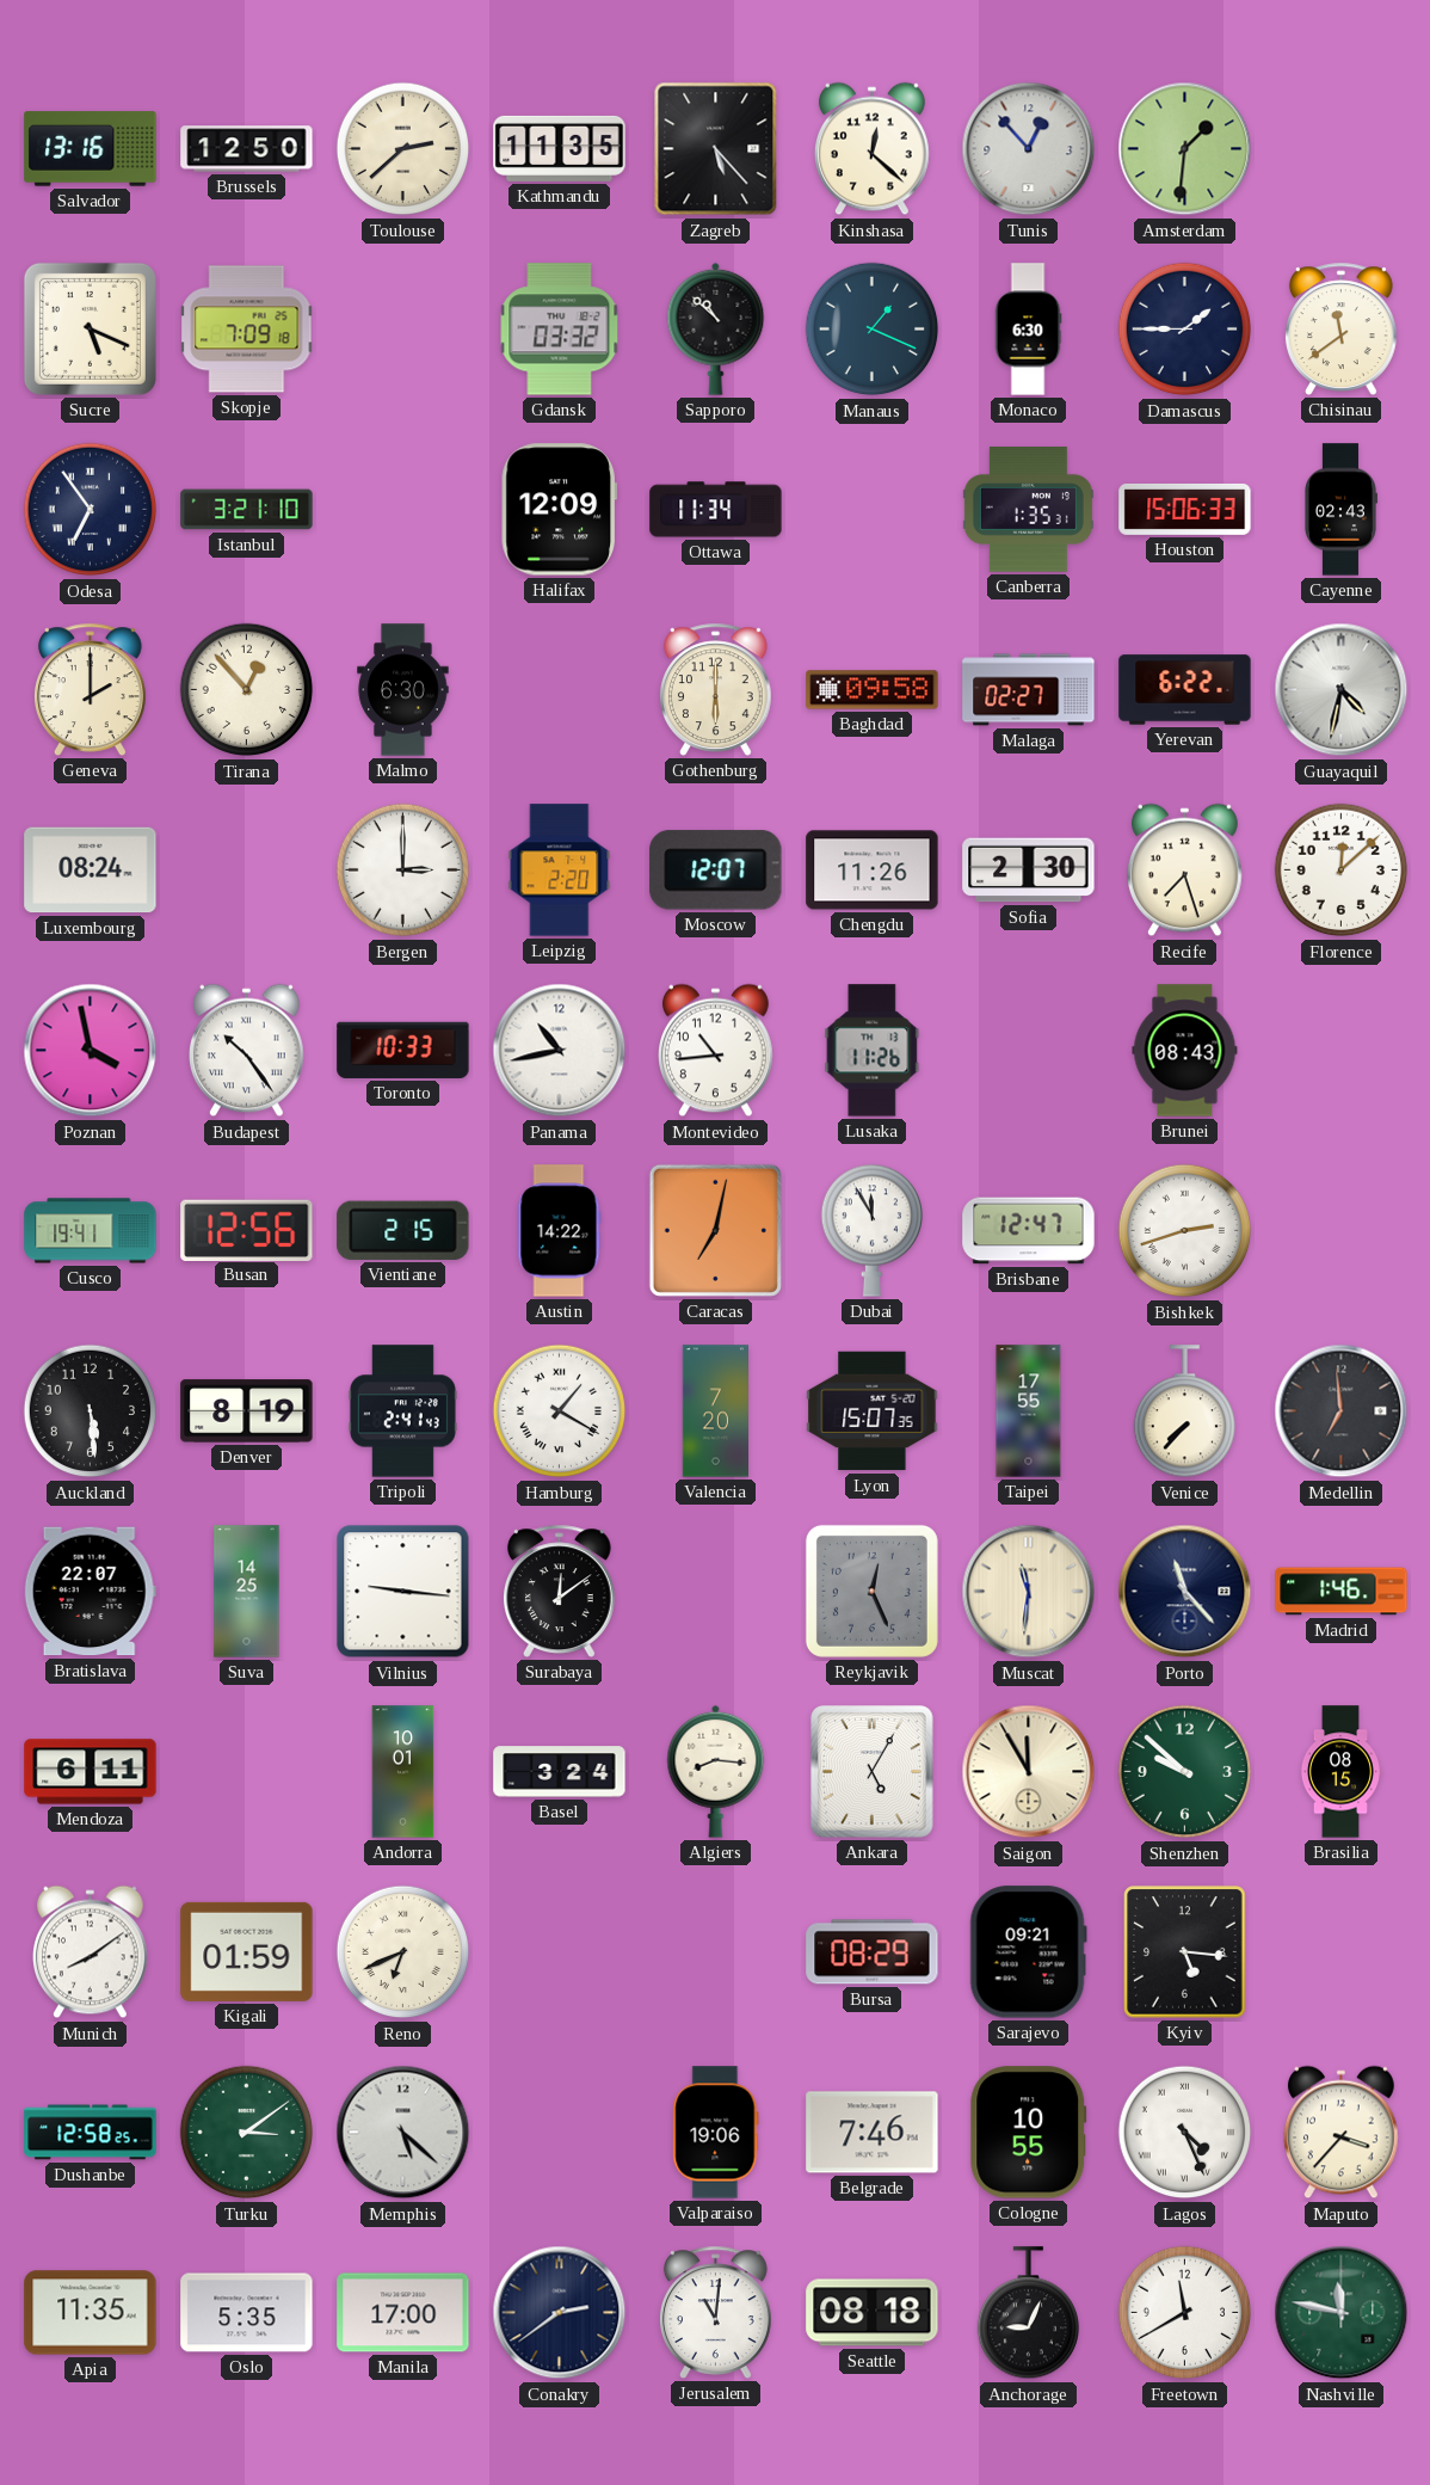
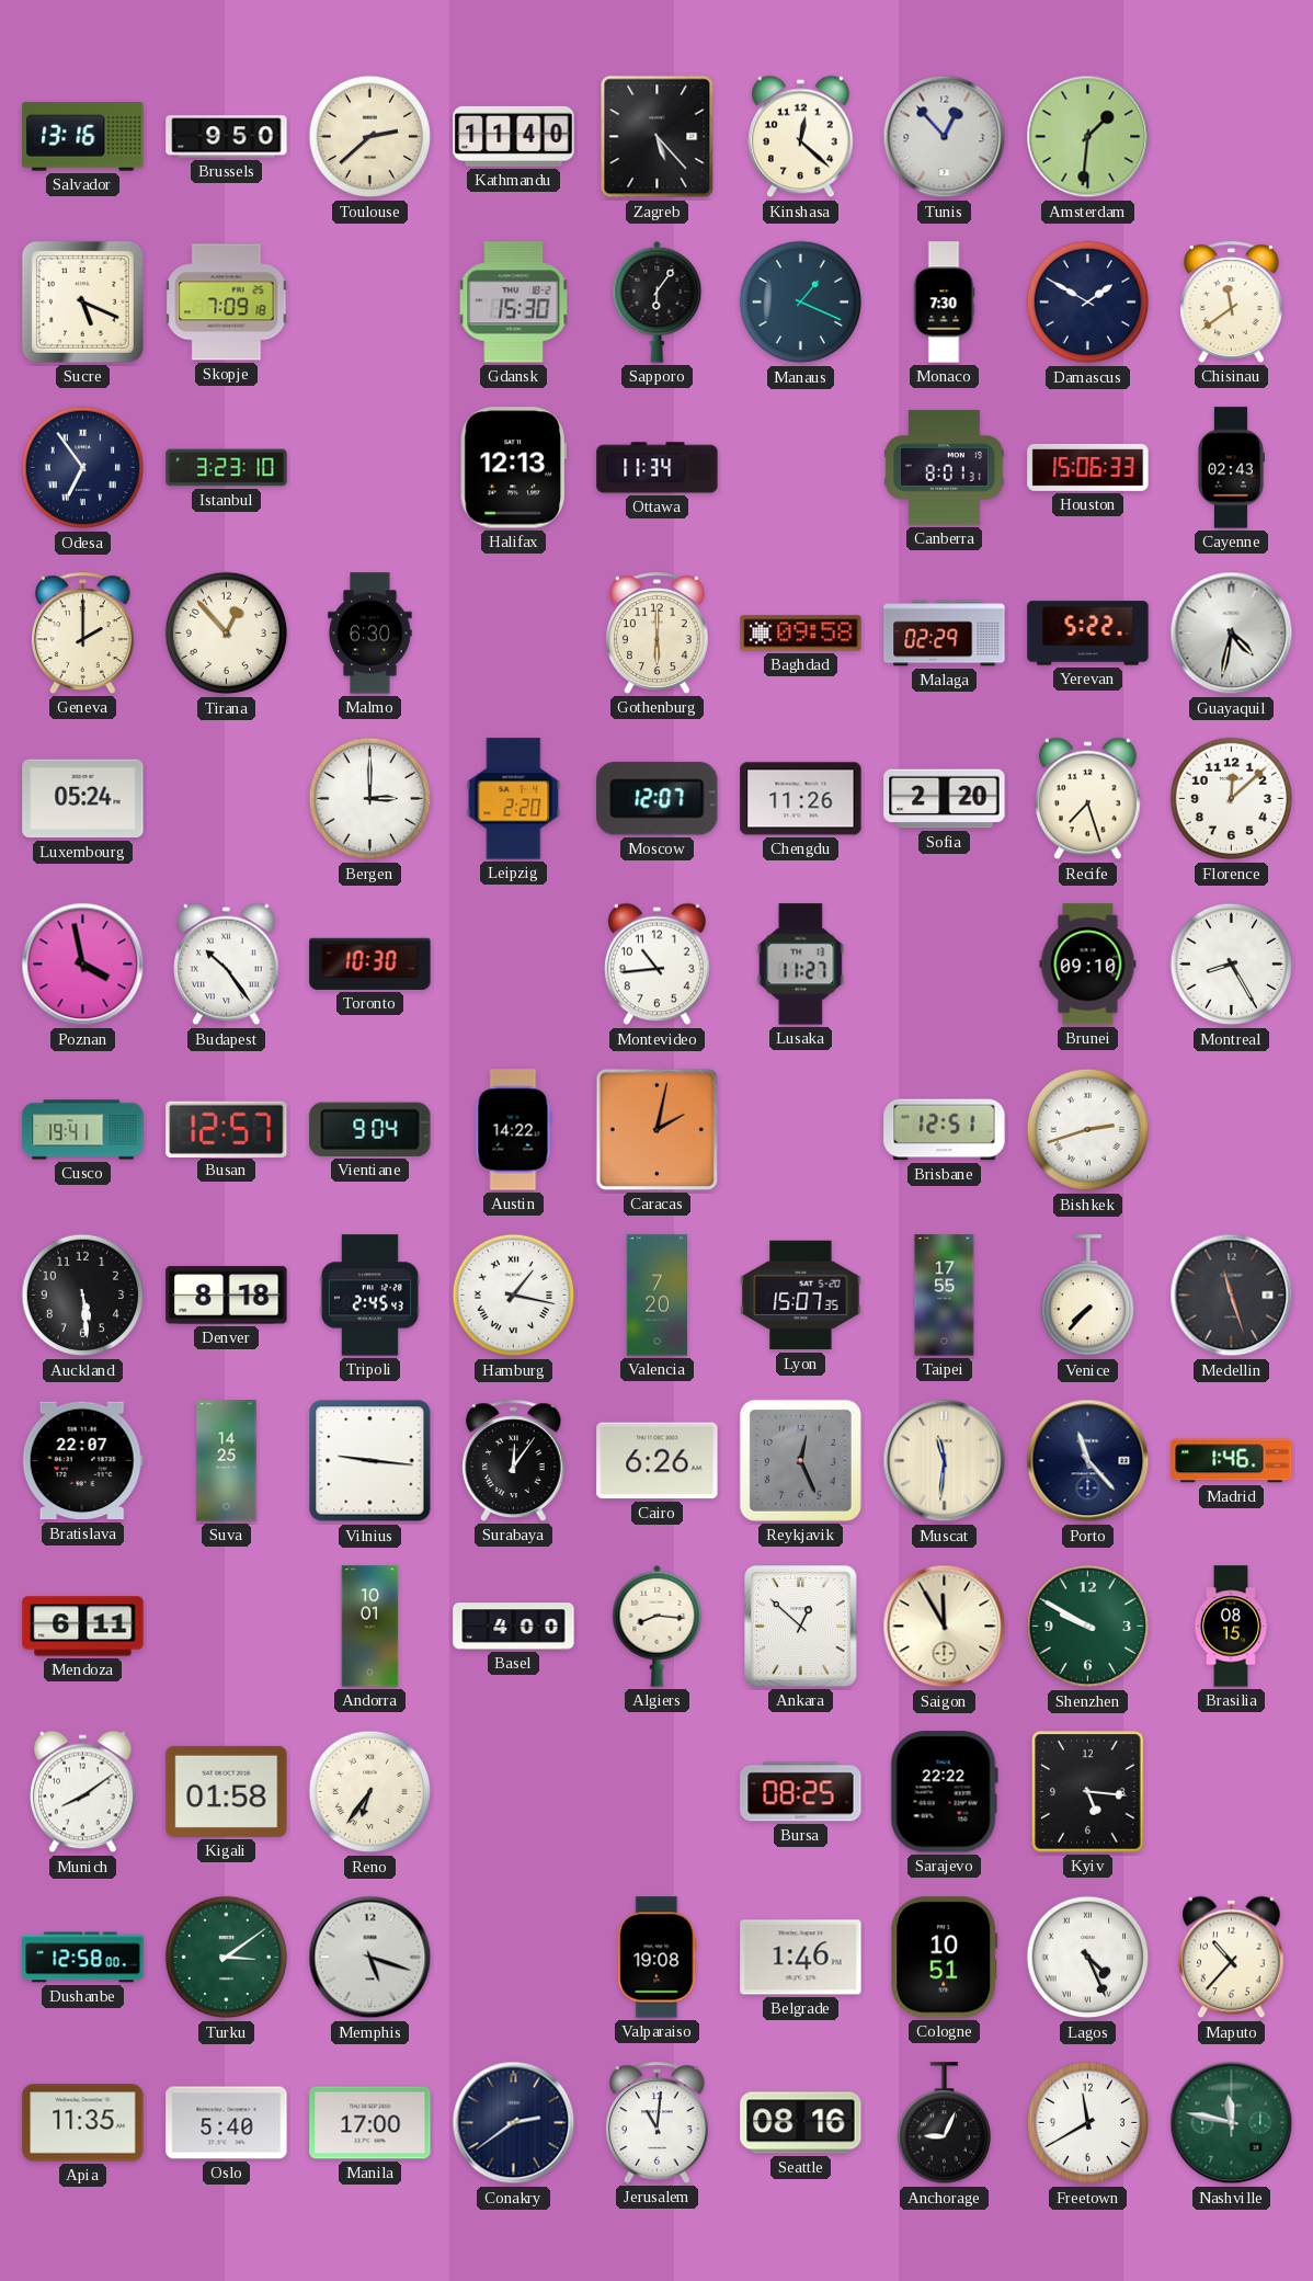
Brussels: 12:50 -> 9:50
Kathmandu: 11:35 -> 11:40
Gdansk: 03:32 -> 15:30
Sapporo: 10:52 -> 6:06
Monaco: 6:30 -> 7:30
Damascus: 1:45 -> 1:50
Istanbul: 3:21 -> 3:23
Halifax: 12:09 -> 12:13
Canberra: 1:35 -> 8:01
Malaga: 02:27 -> 02:29
Yerevan: 6:22 -> 5:22
Luxembourg: 08:24 -> 05:24
Sofia: 2:30 -> 2:20
Toronto: 10:33 -> 10:30
Panama: 10:43 -> none
Lusaka: 11:26 -> 11:27
Brunei: 08:43 -> 09:10
Montreal: none -> 8:25
Busan: 12:56 -> 12:57
Vientiane: 2:15 -> 9:04
Caracas: 7:02 -> 2:02
Dubai: 11:55 -> none
Brisbane: 12:47 -> 12:51
Denver: 8:19 -> 8:18
Tripoli: 2:41 -> 2:45
Hamburg: 1:20 -> 1:17
Medellin: 6:59 -> 11:27
Surabaya: 12:09 -> 12:06
Cairo: none -> 6:26
Basel: 3:24 -> 4:00
Ankara: 5:05 -> 12:52
Shenzhen: 9:52 -> 9:50
Kigali: 01:59 -> 01:58
Reno: 6:41 -> 6:36
Bursa: 08:29 -> 08:25
Sarajevo: 09:21 -> 22:22
Dushanbe: 12:58:25 -> 12:58:00
Memphis: 5:22 -> 5:18
Valparaiso: 19:06 -> 19:08
Belgrade: 7:46 -> 1:46
Cologne: 10:55 -> 10:51
Maputo: 3:37 -> 10:37
Oslo: 5:35 -> 5:40
Seattle: 08:18 -> 08:16
